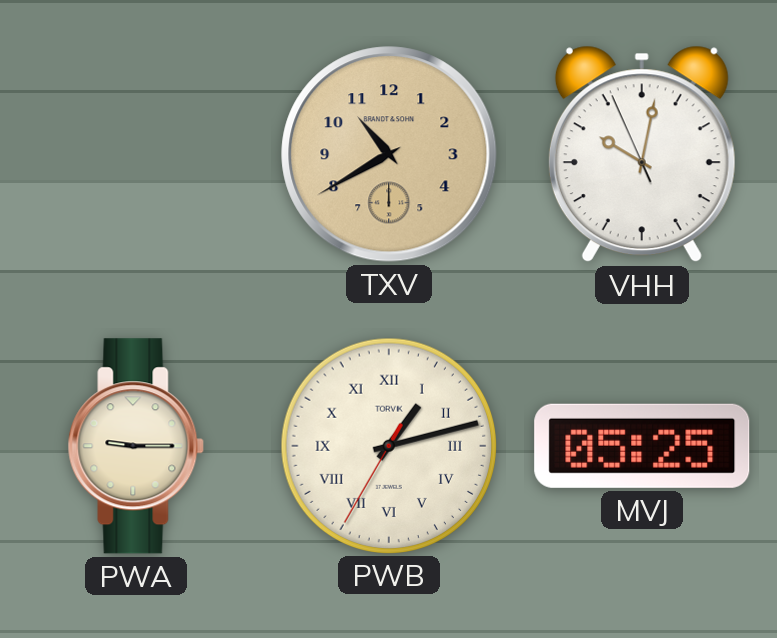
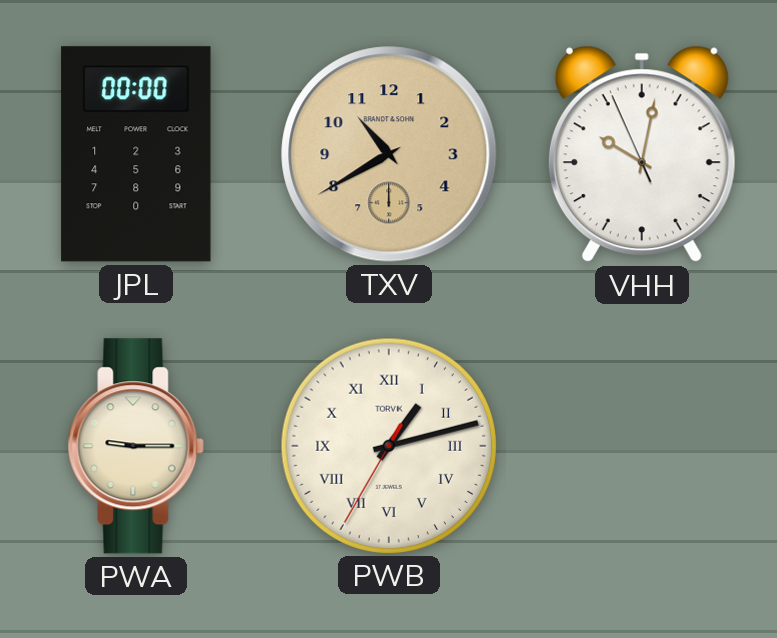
JPL: none -> 00:00
MVJ: 05:25 -> none
